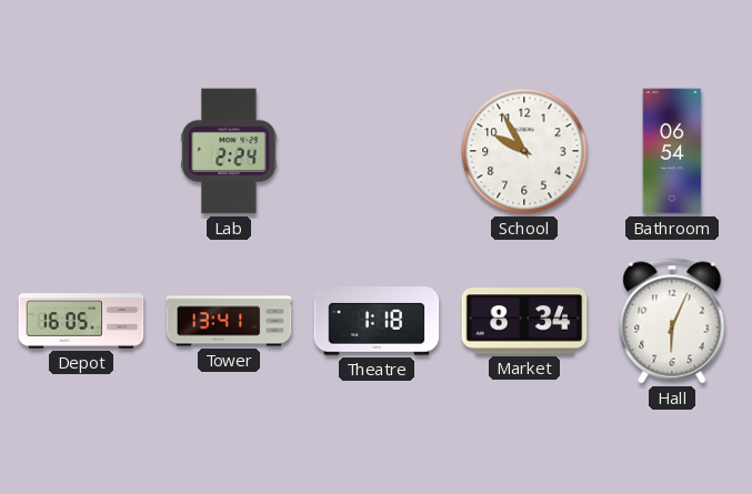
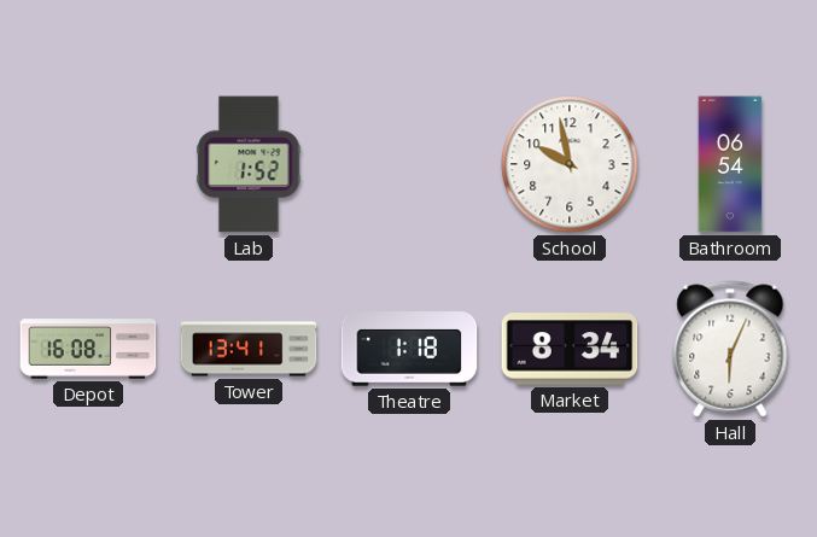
Lab: 2:24 -> 1:52
School: 9:55 -> 9:58
Depot: 16:05 -> 16:08
